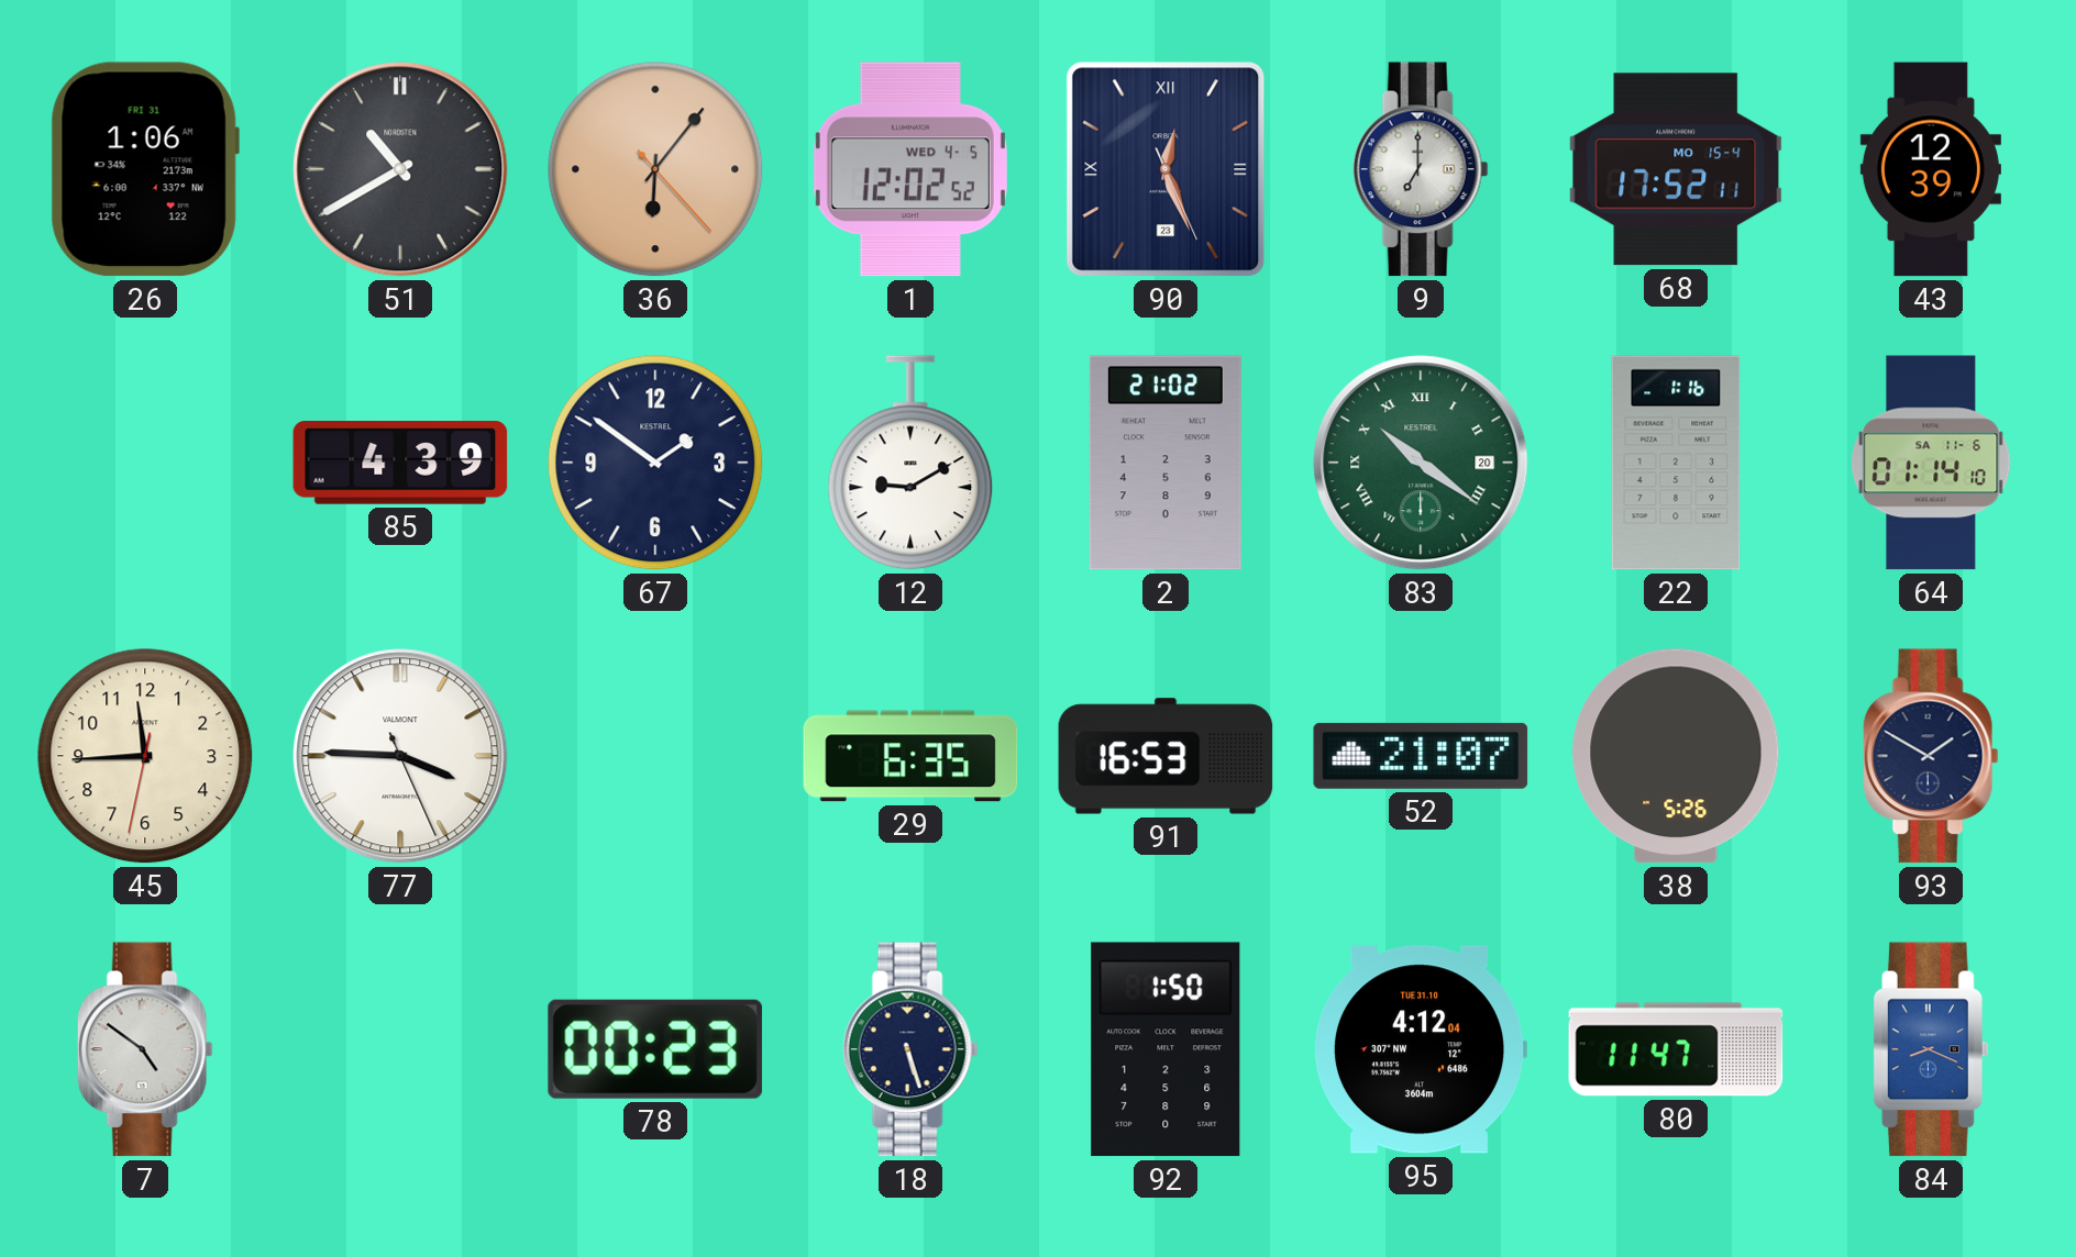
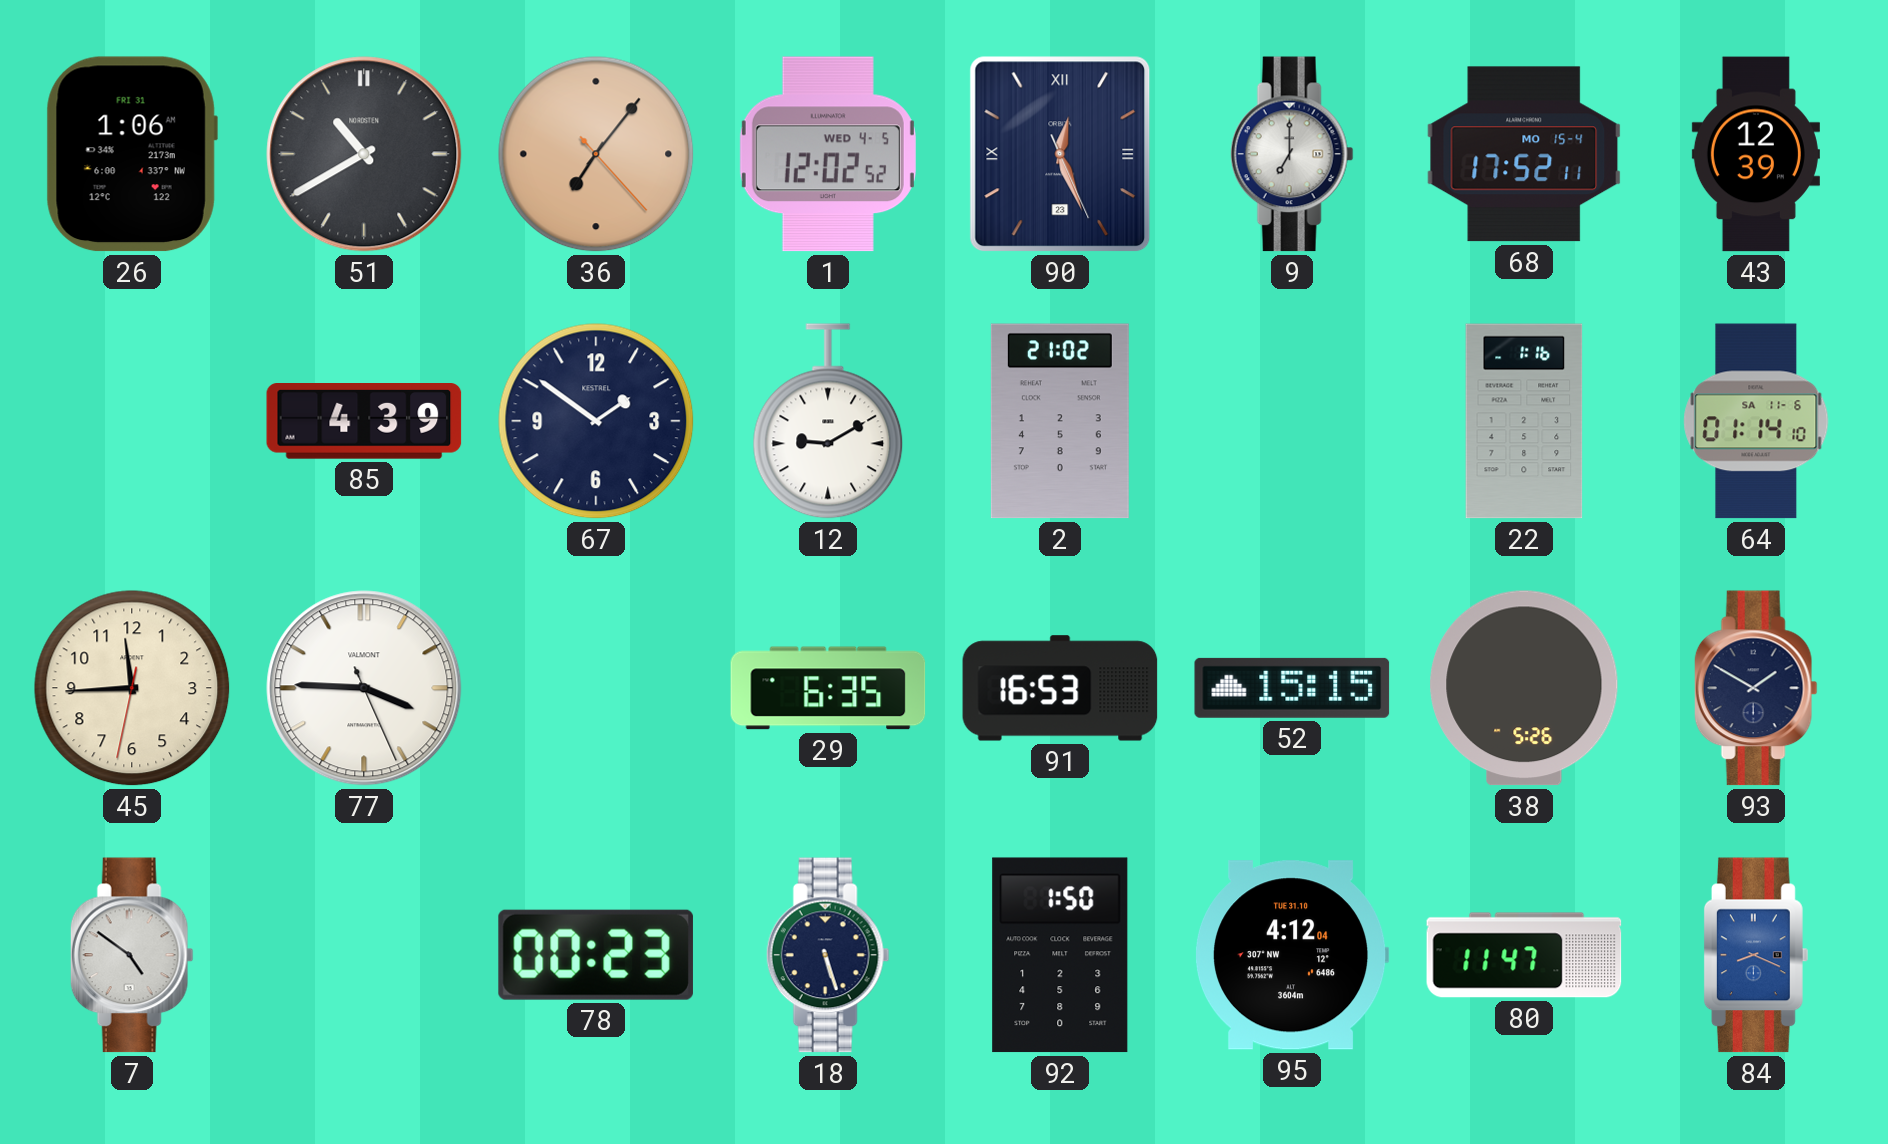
36: 6:06 -> 7:06
83: 10:21 -> none
52: 21:07 -> 15:15
